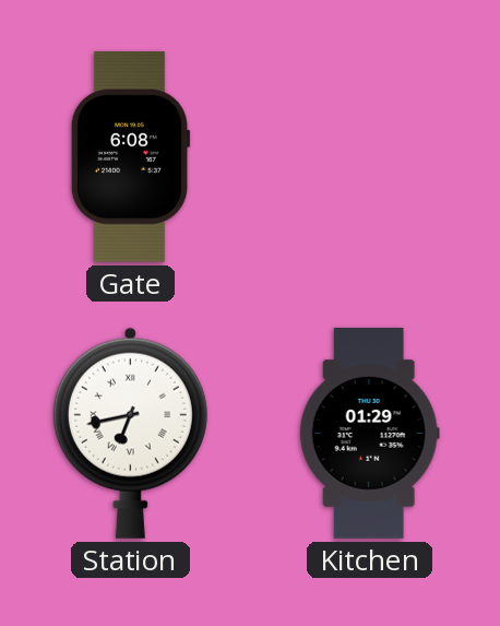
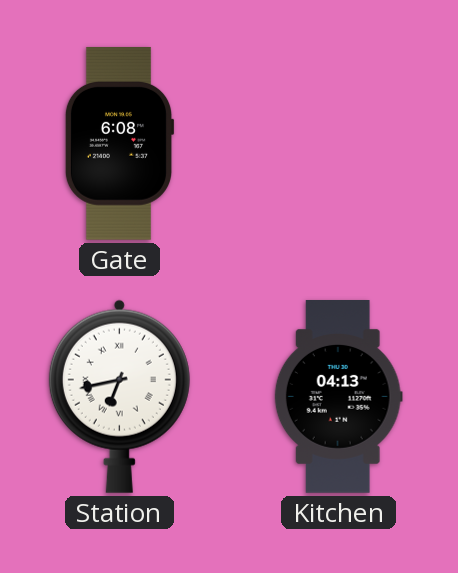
Kitchen: 01:29 -> 04:13
